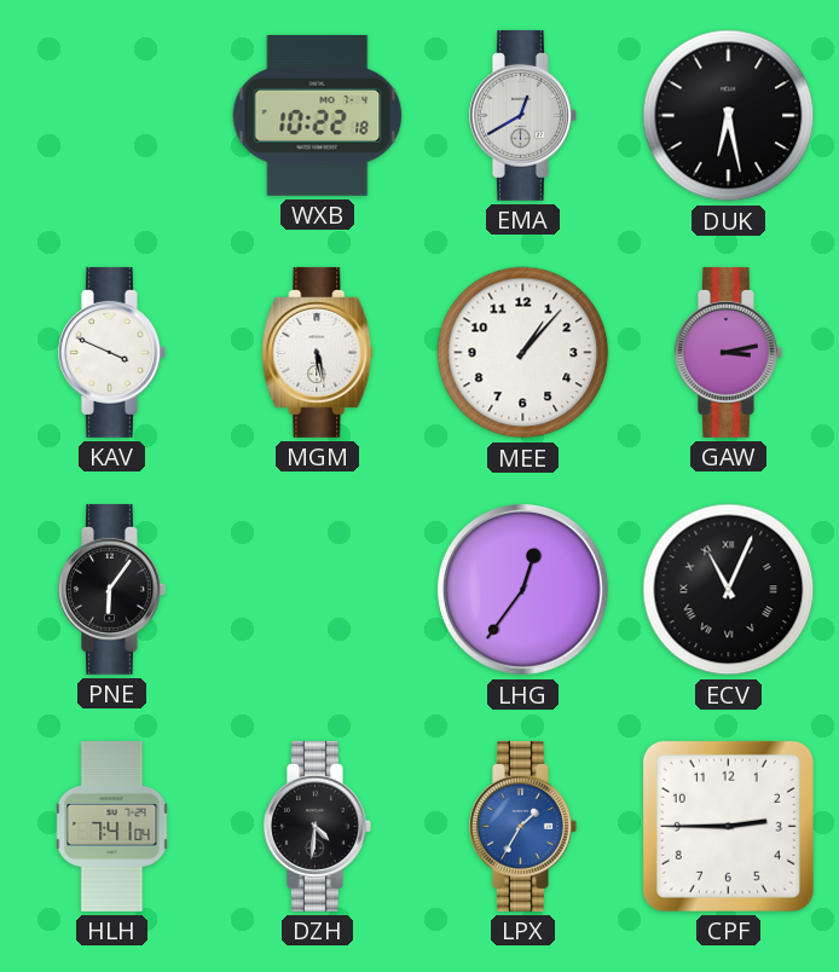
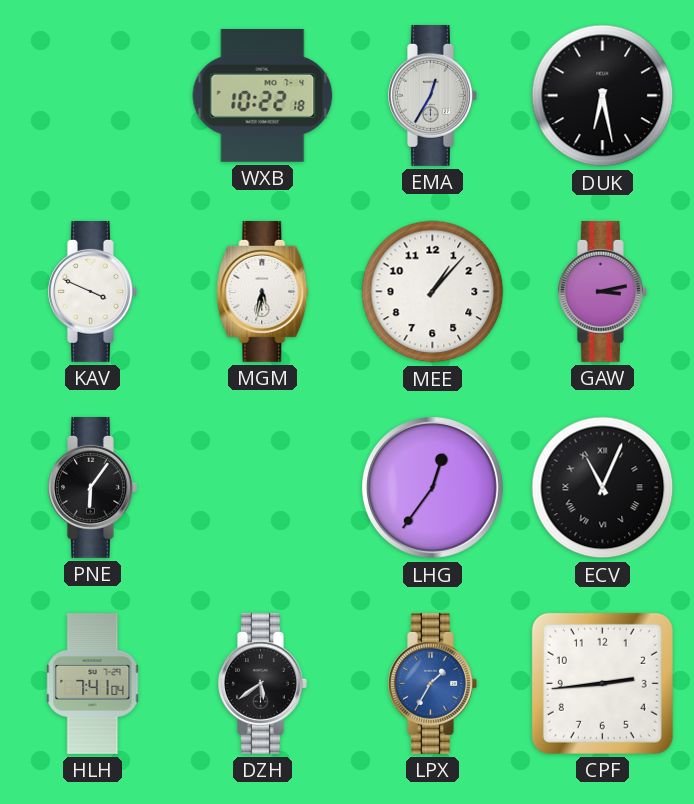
EMA: 12:40 -> 12:35
MGM: 5:28 -> 5:32
DZH: 4:31 -> 5:39
CPF: 2:45 -> 2:44
